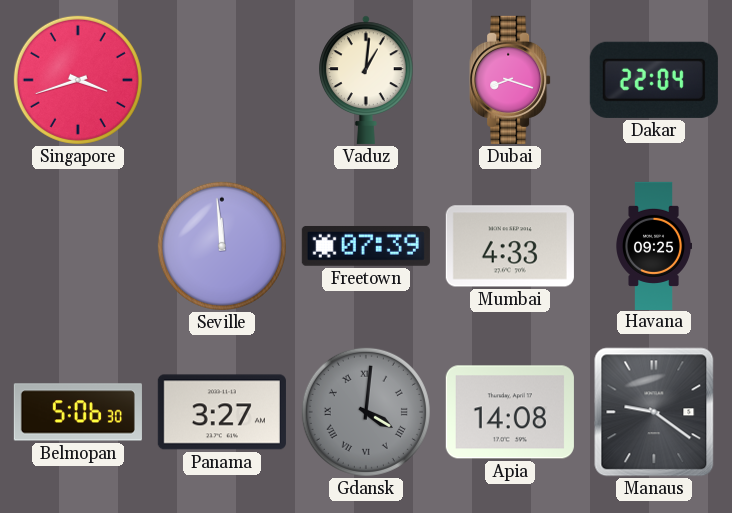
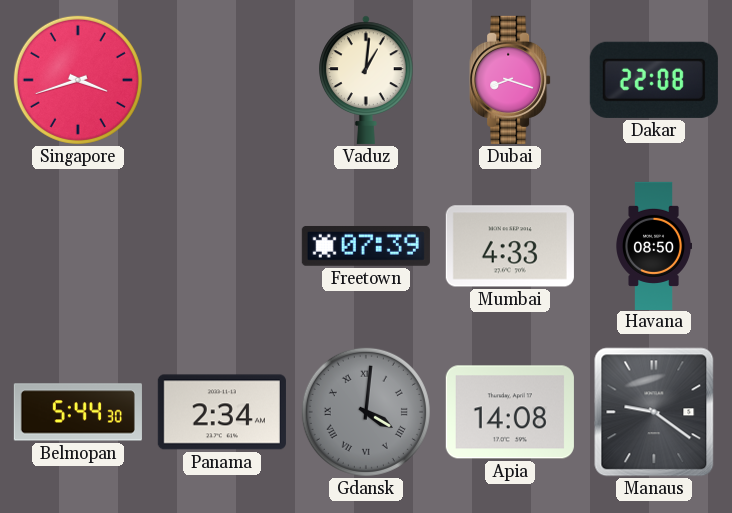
Dakar: 22:04 -> 22:08
Seville: 11:59 -> none
Havana: 09:25 -> 08:50
Belmopan: 5:06 -> 5:44
Panama: 3:27 -> 2:34
